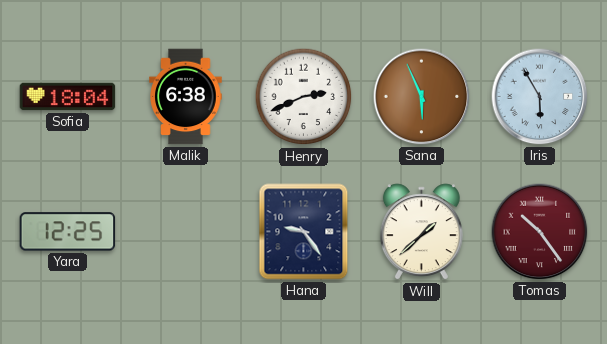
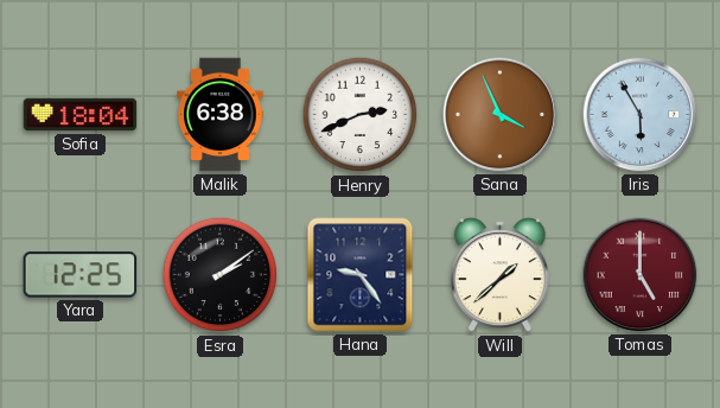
Sana: 5:56 -> 3:56
Esra: none -> 2:09
Tomas: 10:24 -> 5:00
